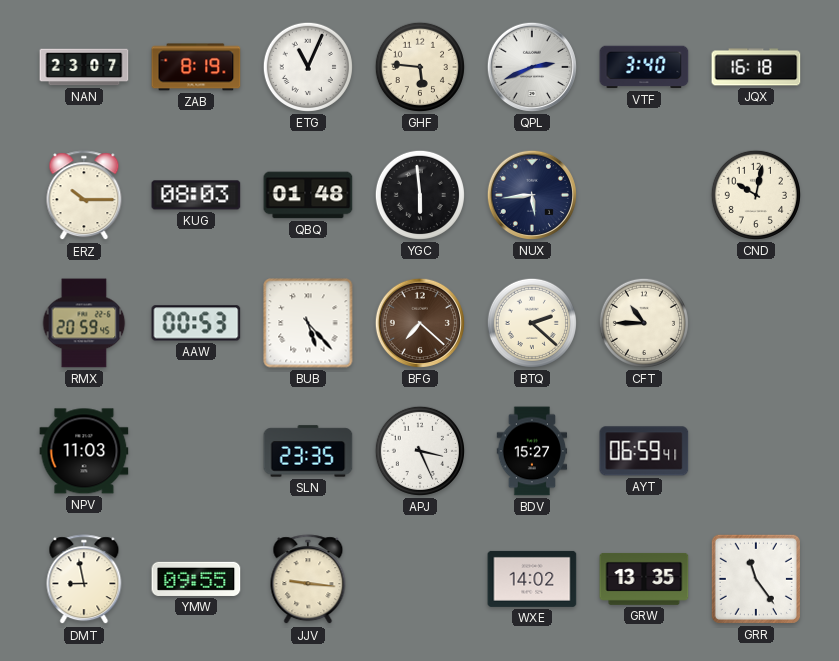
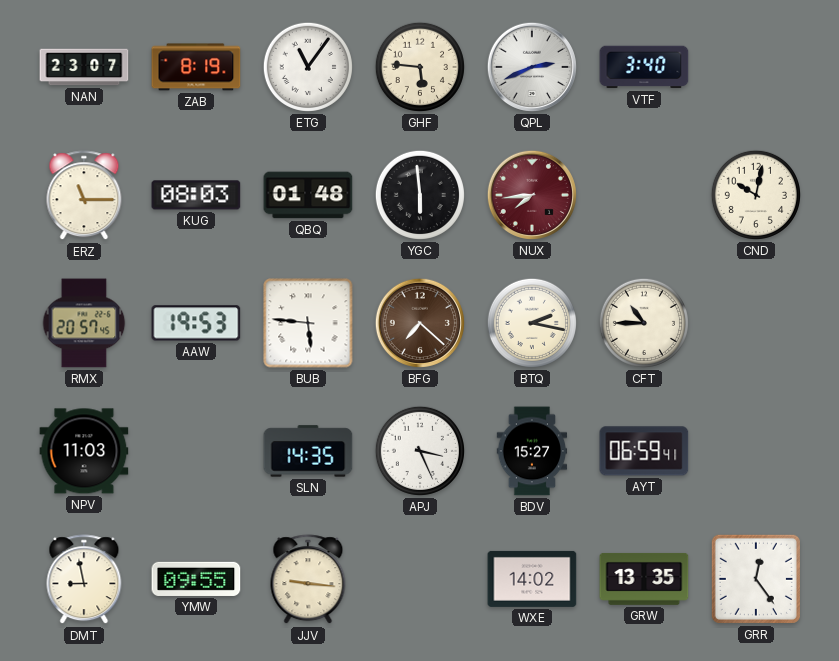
ETG: 11:04 -> 11:06
JQX: 16:18 -> none
ERZ: 10:15 -> 11:15
NUX: 5:44 -> 7:44
NUX dial: navy -> burgundy
RMX: 20:59 -> 20:57
AAW: 00:53 -> 19:53
BUB: 5:23 -> 5:46
BTQ: 2:22 -> 2:17
SLN: 23:35 -> 14:35
GRR: 11:24 -> 12:24
